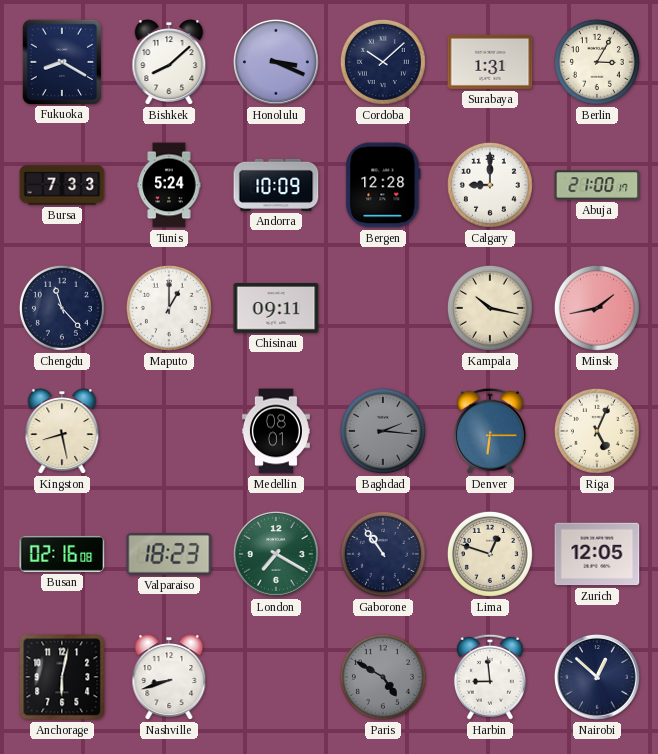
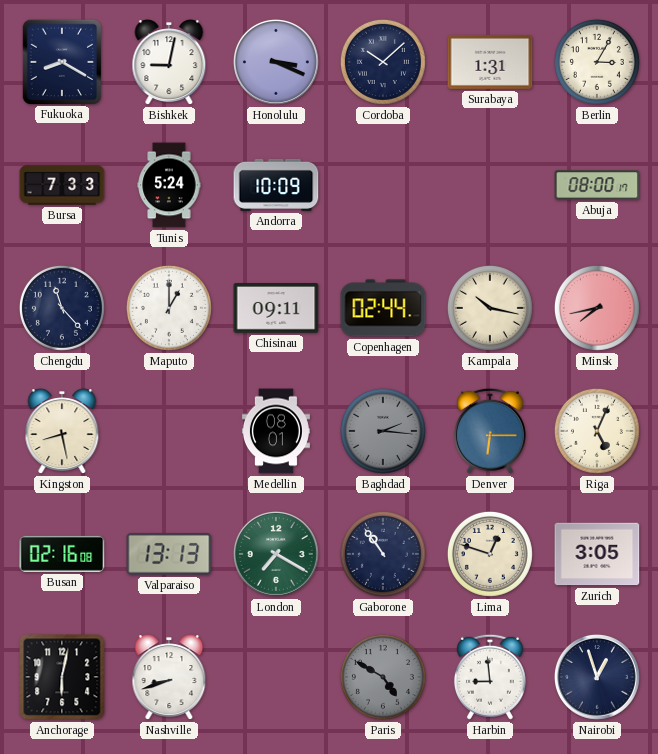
Bishkek: 8:08 -> 9:02
Bergen: 12:28 -> none
Calgary: 9:00 -> none
Abuja: 21:00 -> 08:00
Copenhagen: none -> 02:44
Minsk: 1:43 -> 7:43
Valparaiso: 18:23 -> 13:13
Zurich: 12:05 -> 3:05
Nairobi: 12:52 -> 12:57
